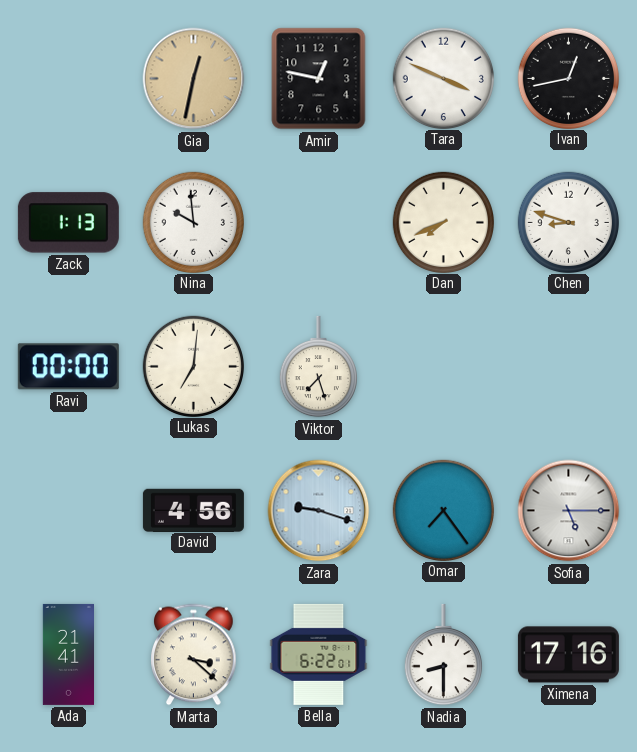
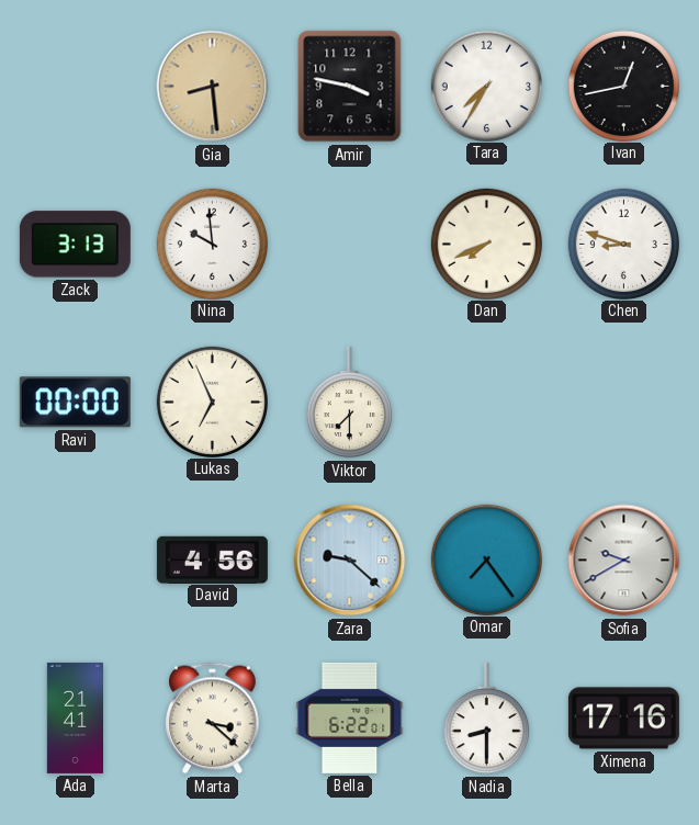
Gia: 12:32 -> 8:29
Amir: 12:47 -> 3:47
Tara: 3:49 -> 7:35
Zack: 1:13 -> 3:13
Lukas: 7:01 -> 6:56
Viktor: 7:27 -> 7:30
Zara: 9:18 -> 9:22
Sofia: 5:15 -> 9:40
